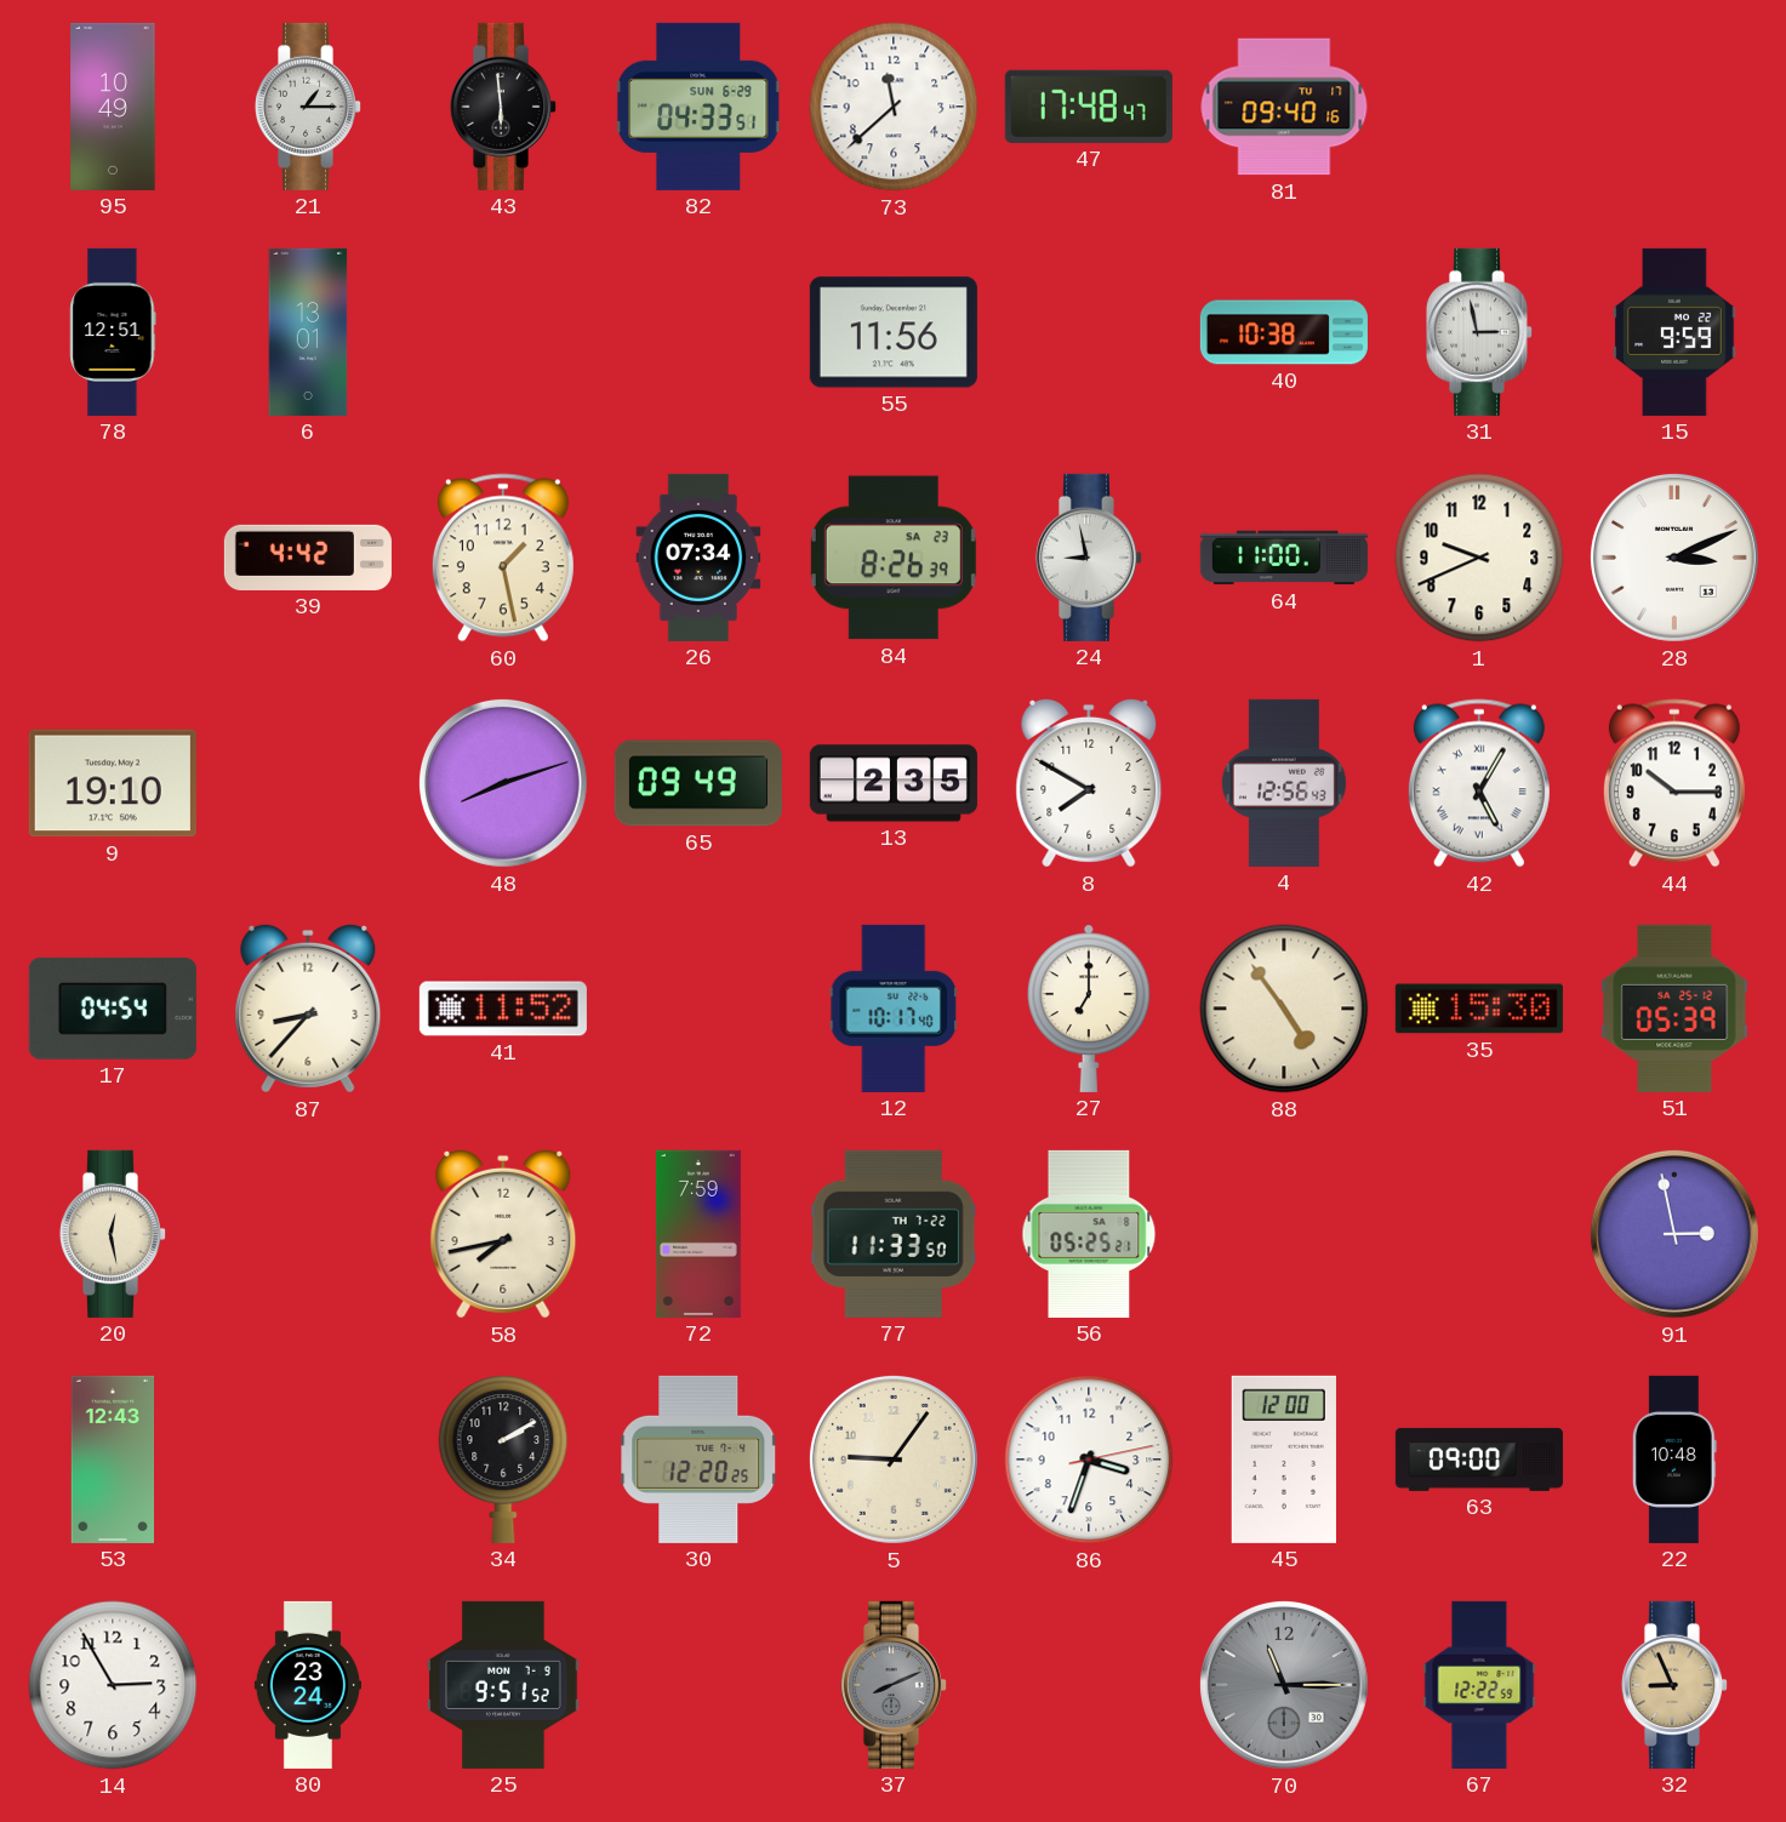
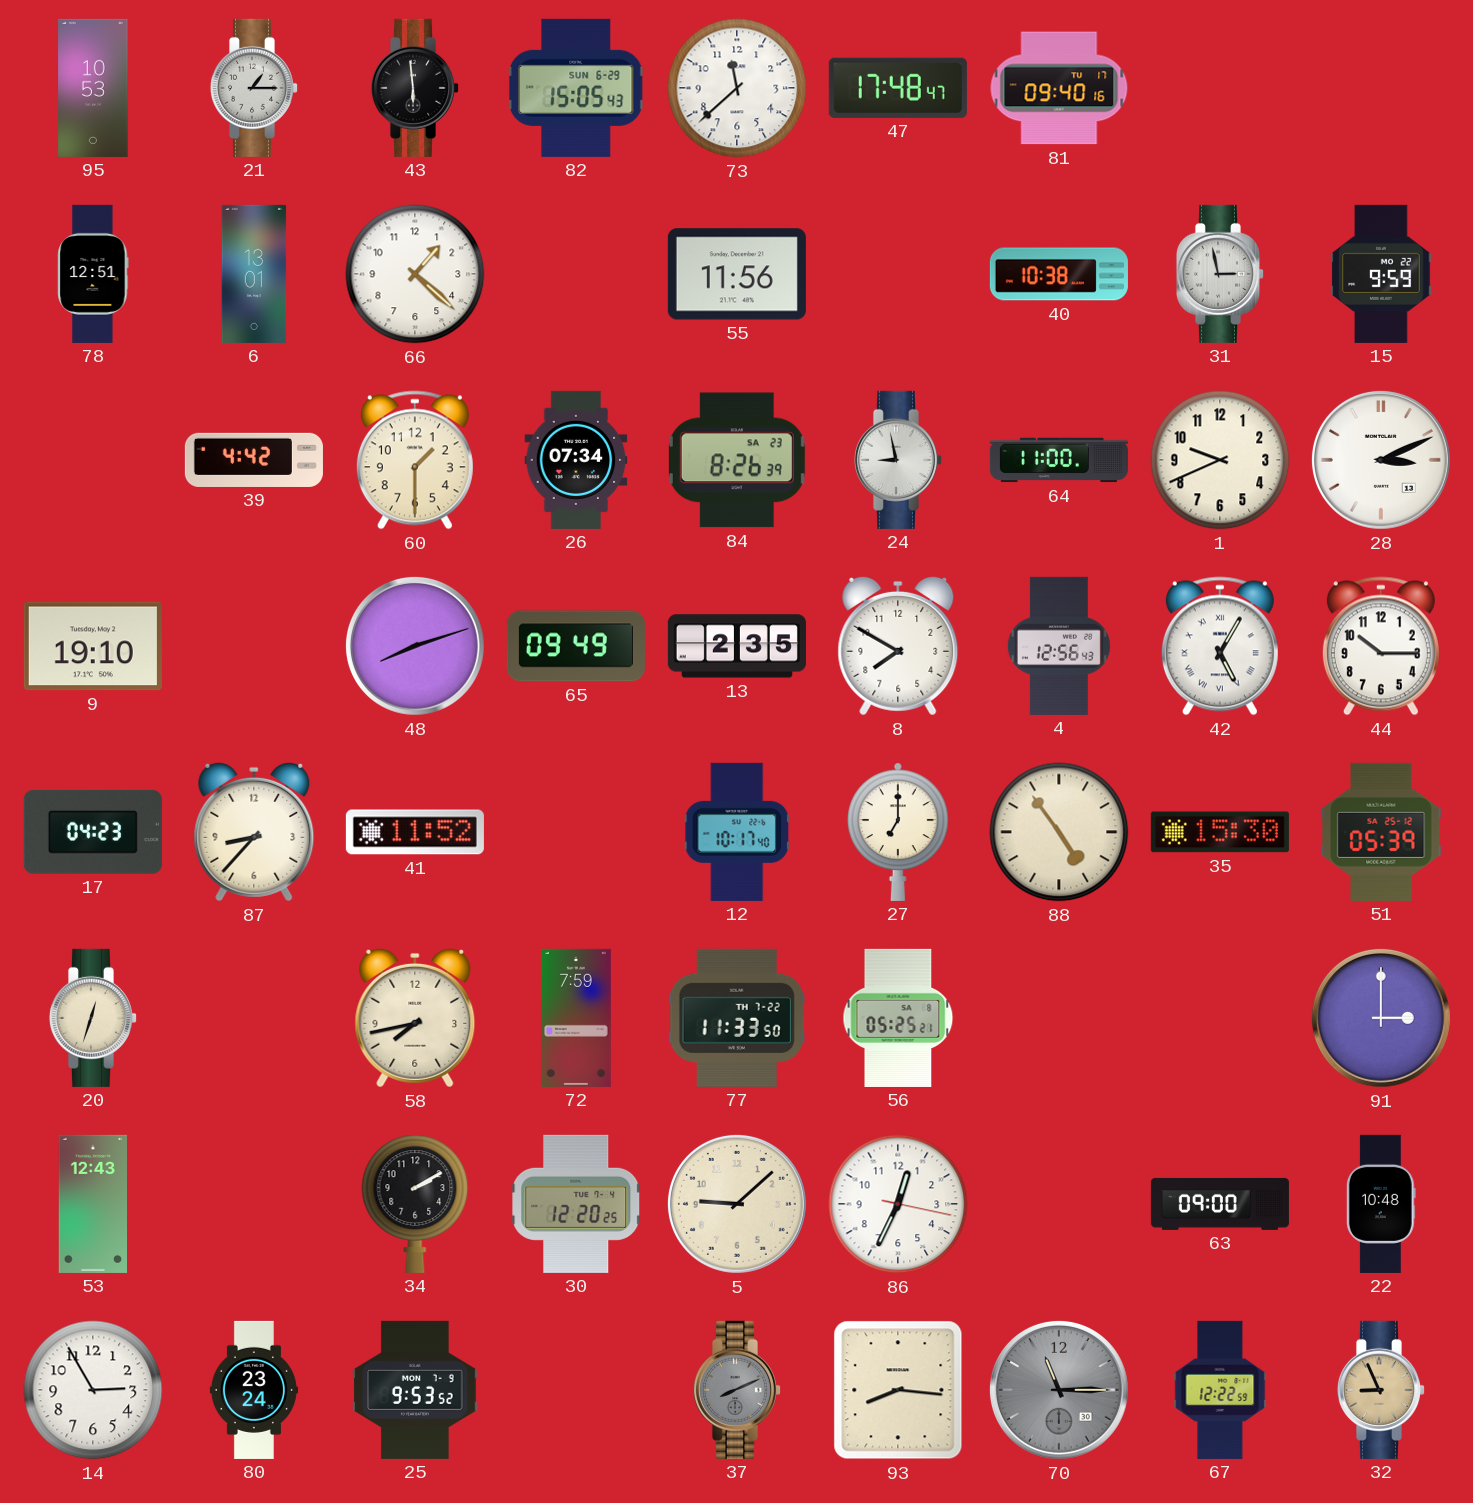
95: 10:49 -> 10:53
82: 04:33 -> 15:05
66: none -> 1:22
60: 1:28 -> 1:30
17: 04:54 -> 04:23
20: 12:28 -> 12:33
91: 2:58 -> 3:00
5: 9:06 -> 9:08
86: 3:33 -> 12:34
45: 12:00 -> none
25: 9:51 -> 9:53
93: none -> 8:16
